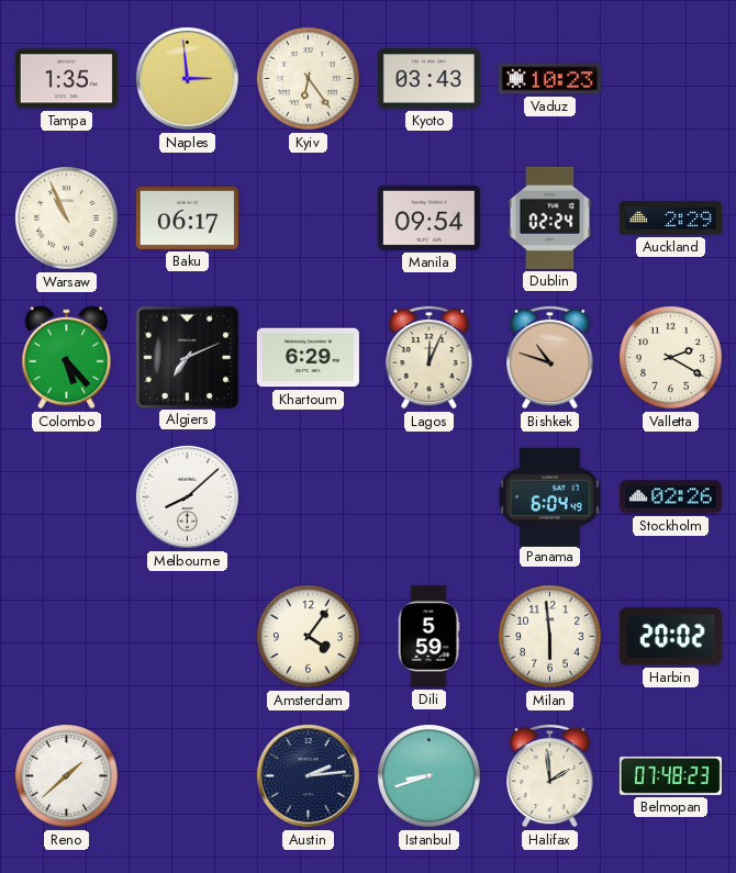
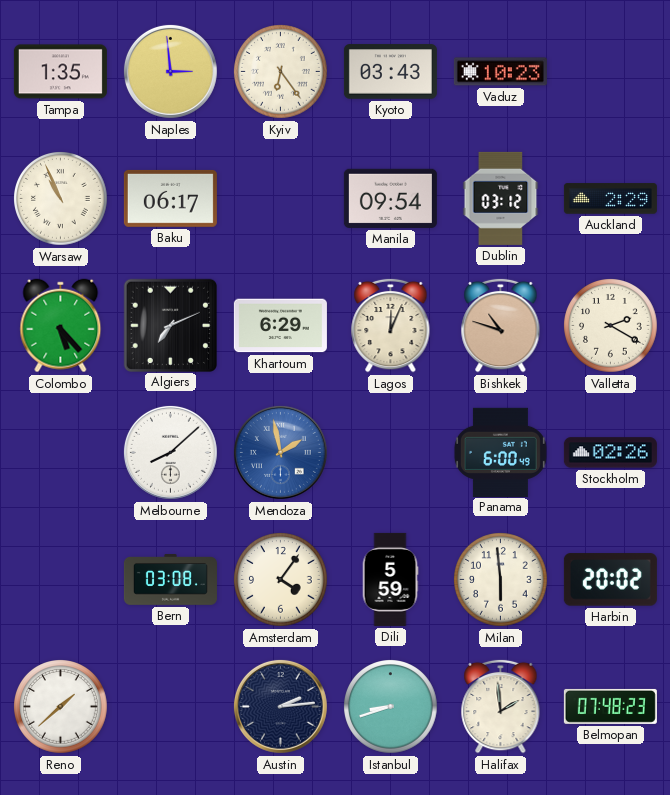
Dublin: 02:24 -> 03:12
Mendoza: none -> 1:58
Panama: 6:04 -> 6:00
Bern: none -> 03:08
